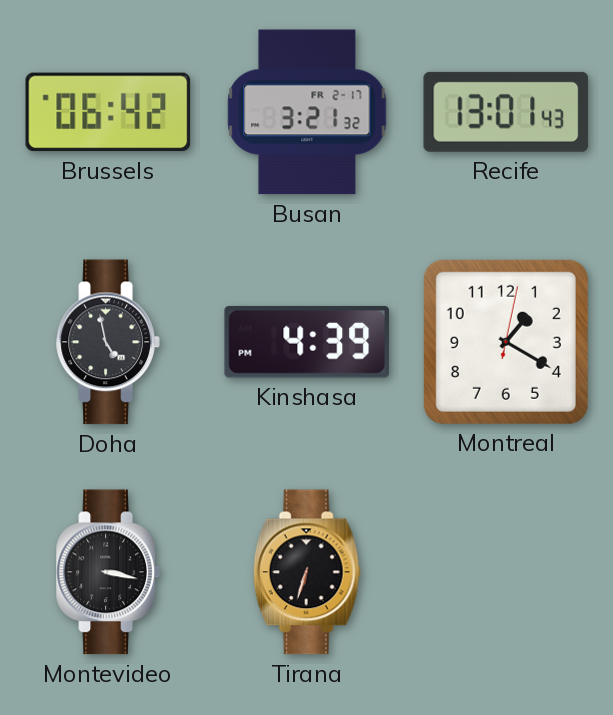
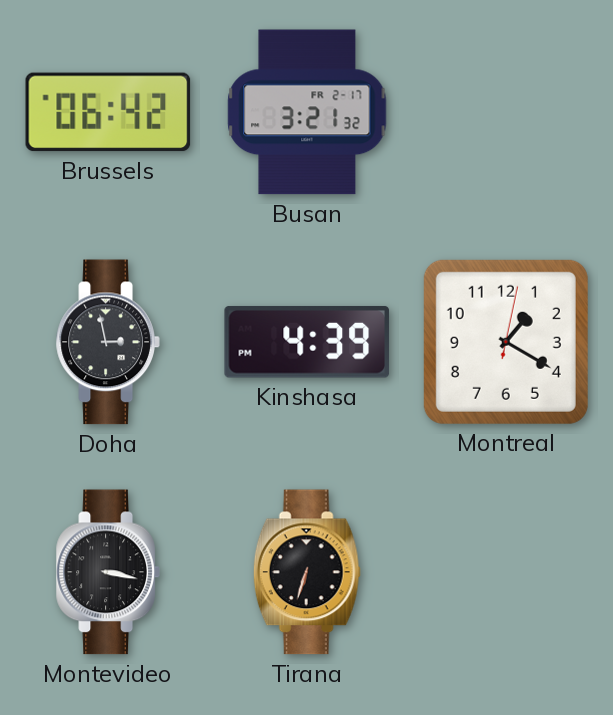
Recife: 13:01 -> none
Doha: 4:58 -> 2:58
